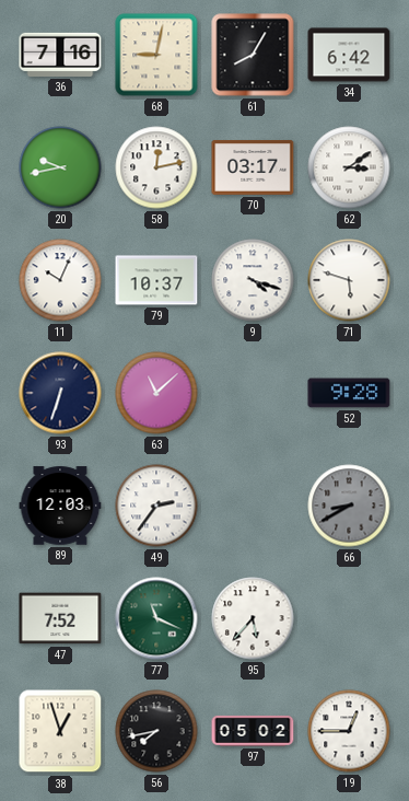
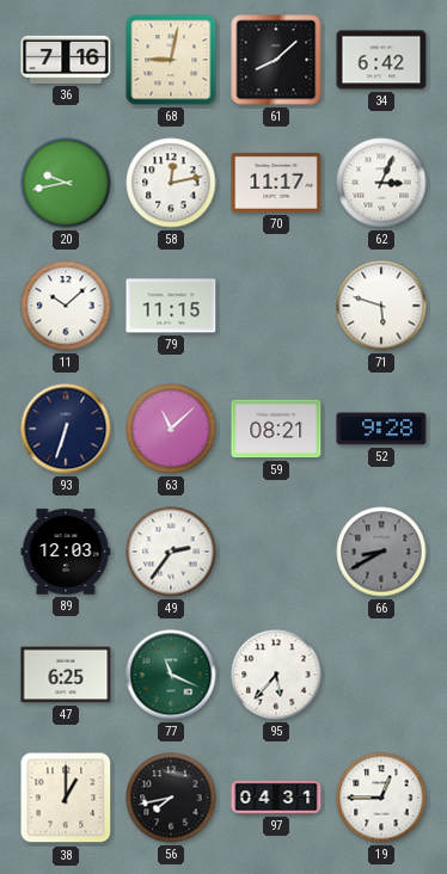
61: 8:05 -> 8:08
70: 03:17 -> 11:17
62: 3:09 -> 3:04
11: 10:04 -> 10:08
79: 10:37 -> 11:15
9: 4:18 -> none
59: none -> 08:21
47: 7:52 -> 6:25
38: 12:57 -> 1:00
97: 05:02 -> 04:31
